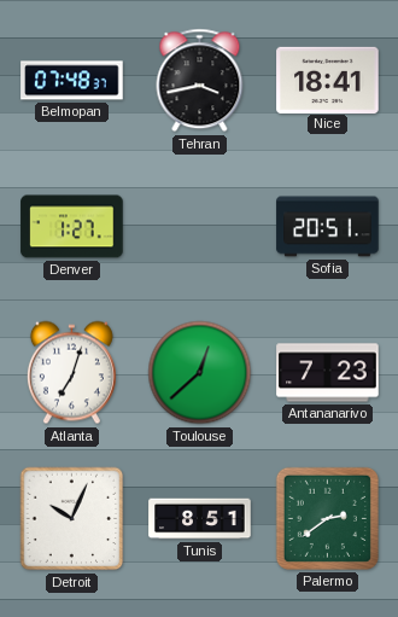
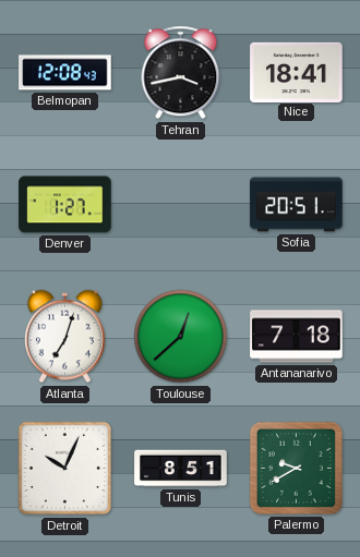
Belmopan: 07:48 -> 12:08
Antananarivo: 7:23 -> 7:18
Palermo: 2:39 -> 9:40
